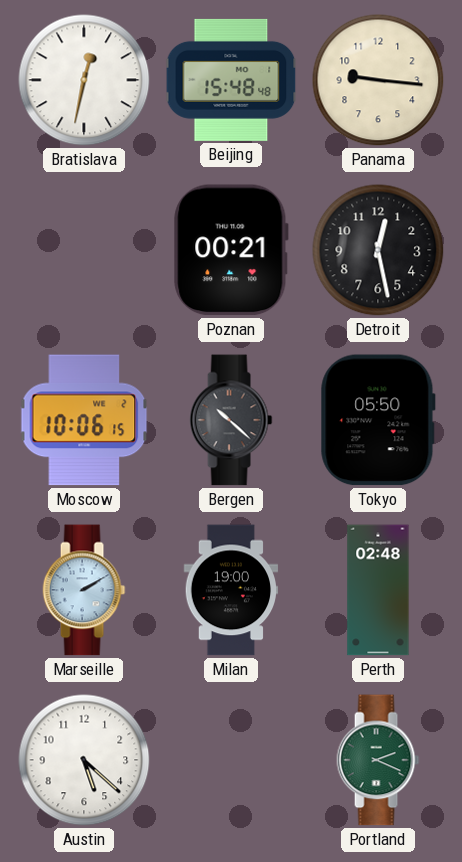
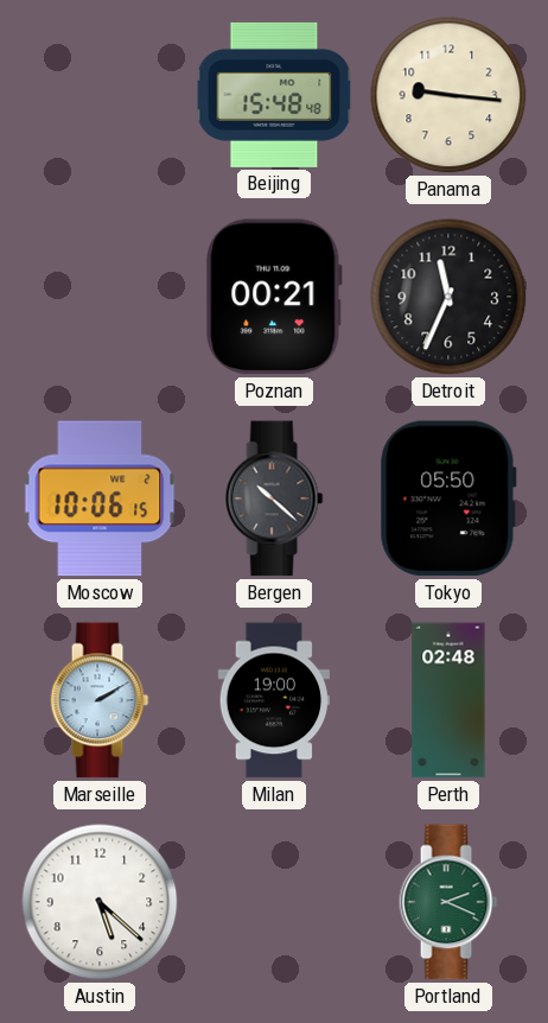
Bratislava: 12:32 -> none
Detroit: 12:28 -> 11:34
